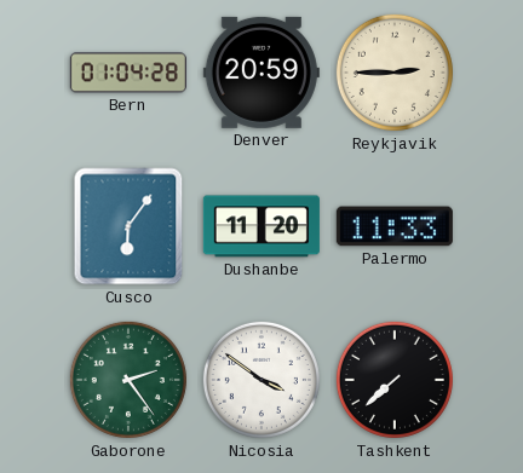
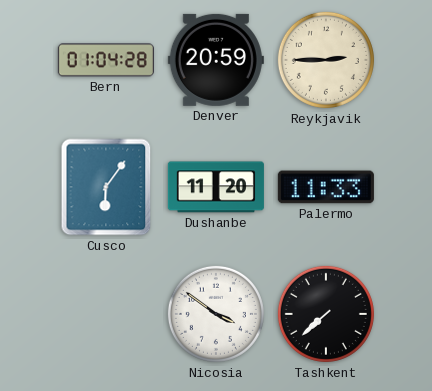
Gaborone: 2:24 -> none
